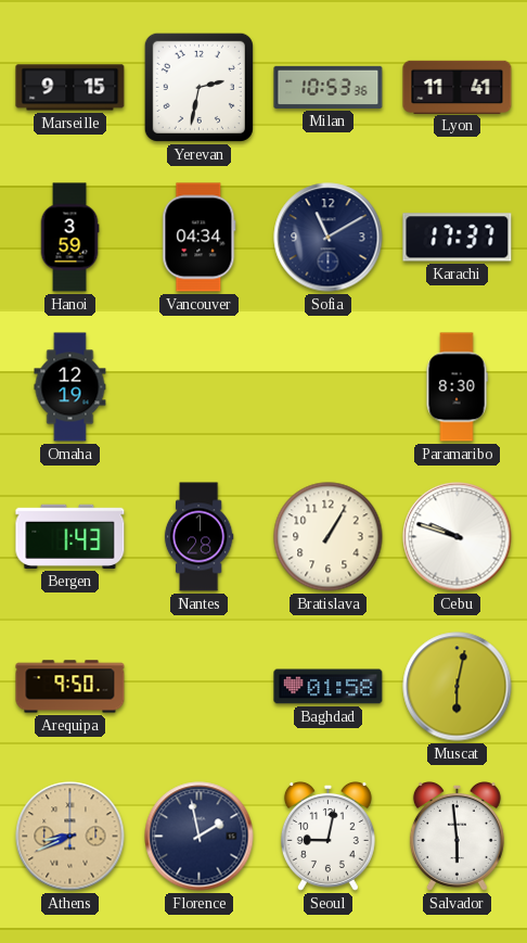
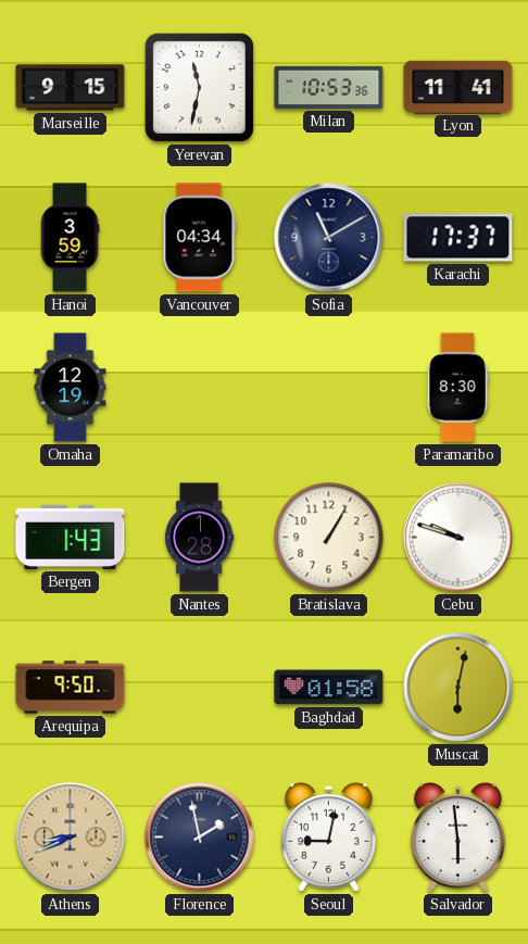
Yerevan: 2:32 -> 11:32
